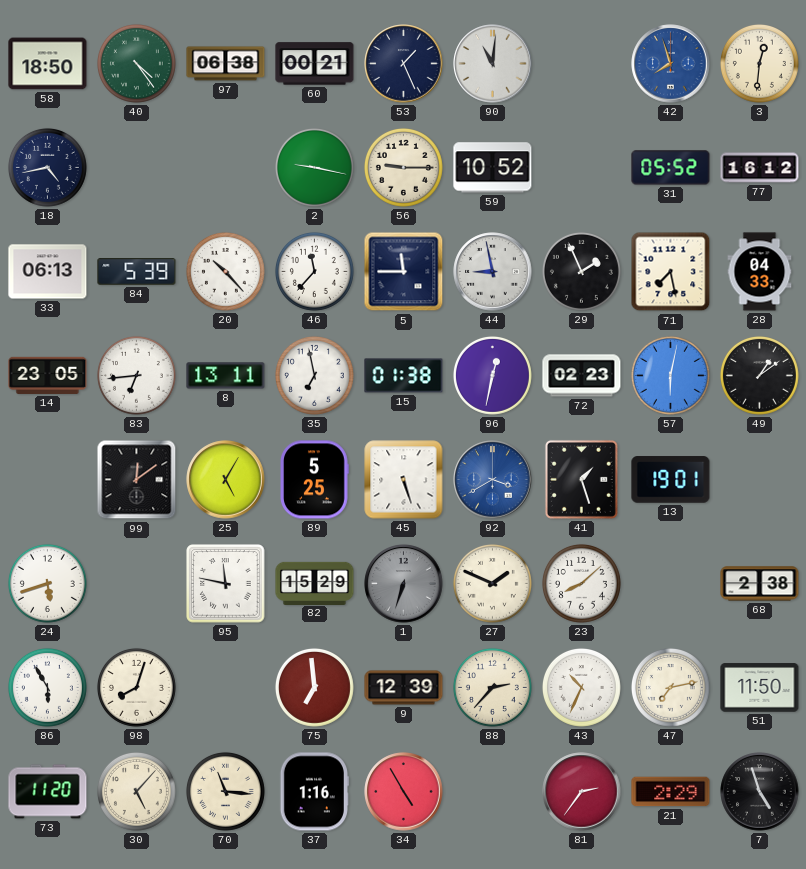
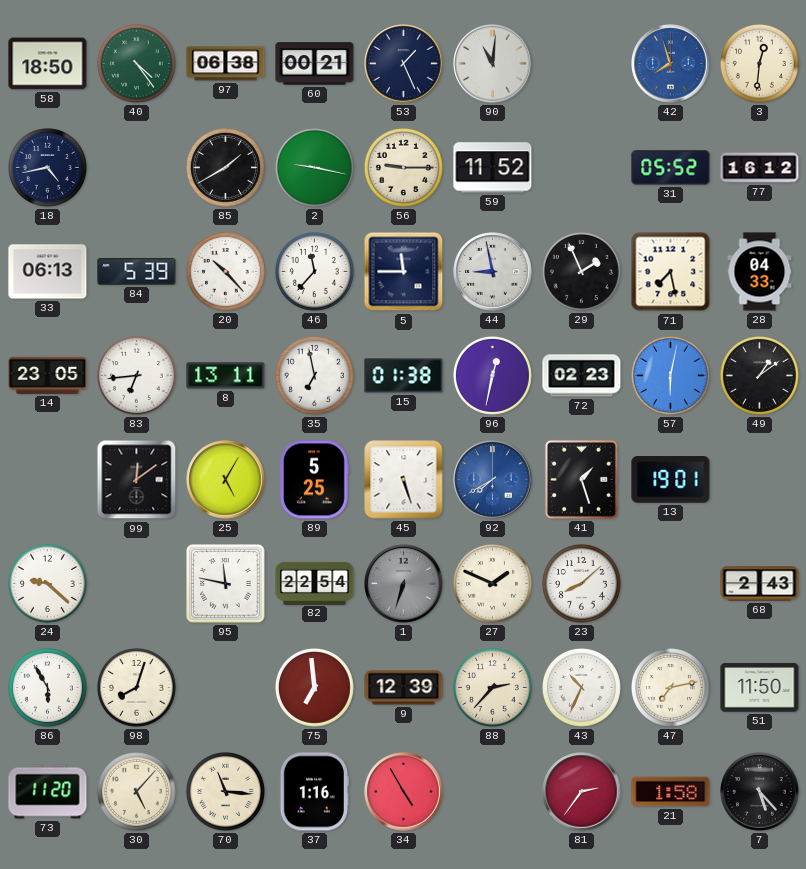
85: none -> 1:40
59: 10:52 -> 11:52
92: 3:40 -> 7:40
24: 5:42 -> 9:22
82: 15:29 -> 22:54
68: 2:38 -> 2:43
21: 2:29 -> 1:58
7: 4:57 -> 5:23
